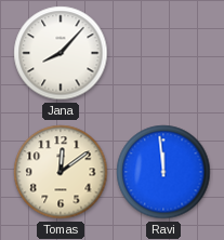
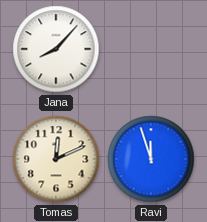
Tomas: 12:09 -> 12:11
Ravi: 11:59 -> 11:57
